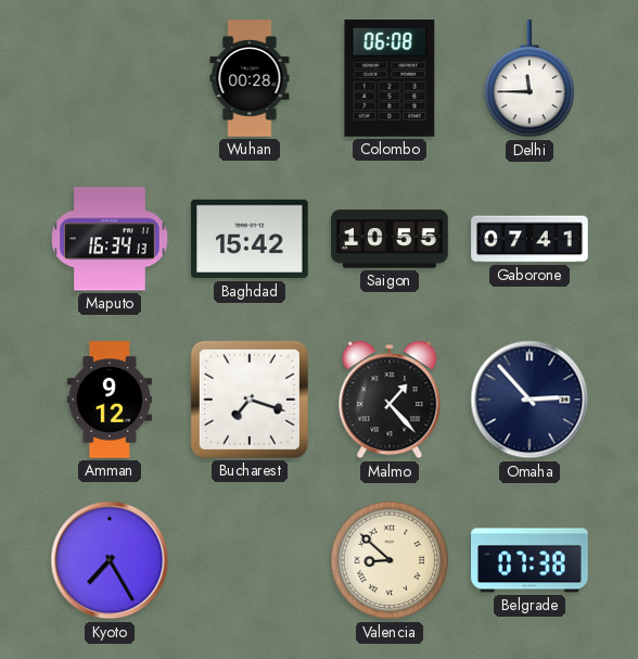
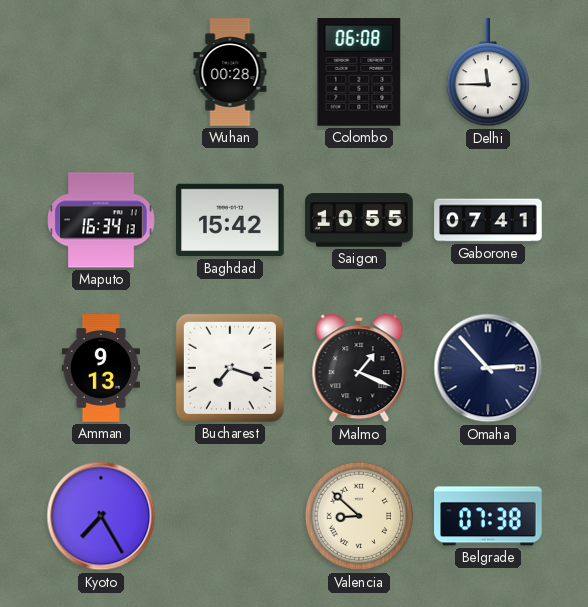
Amman: 9:12 -> 9:13
Malmo: 1:23 -> 1:19
